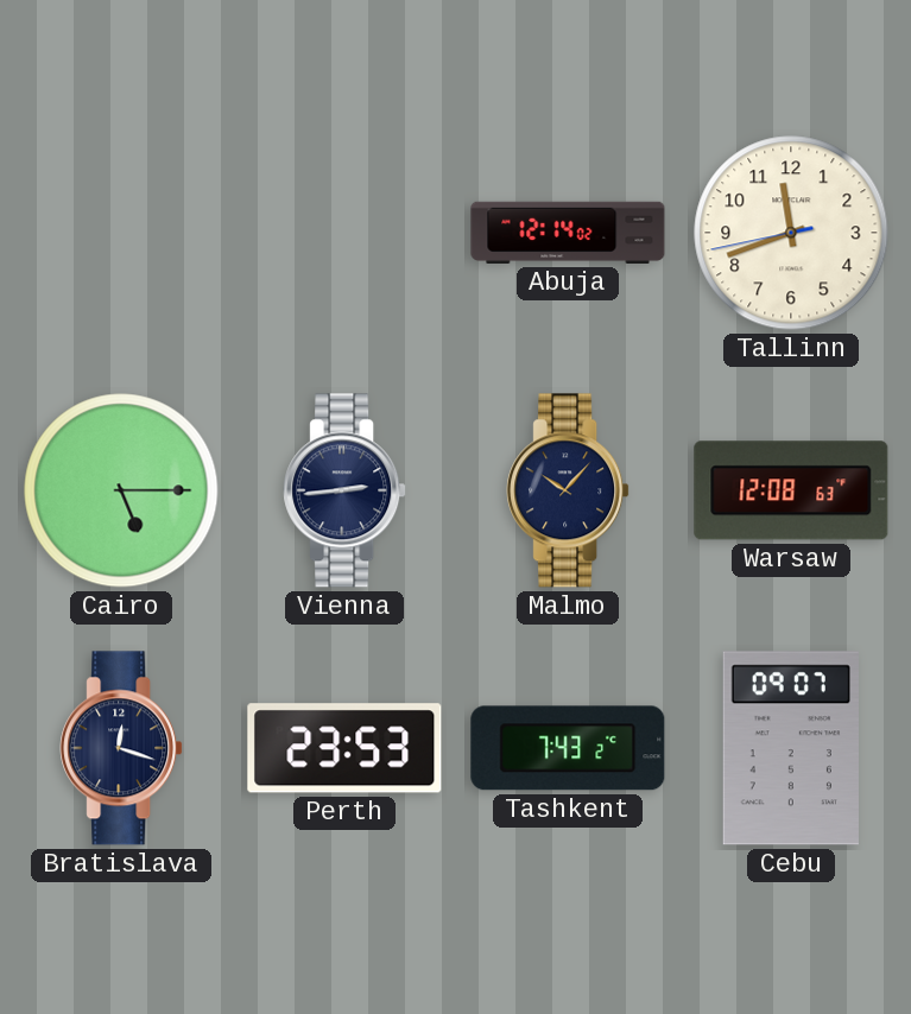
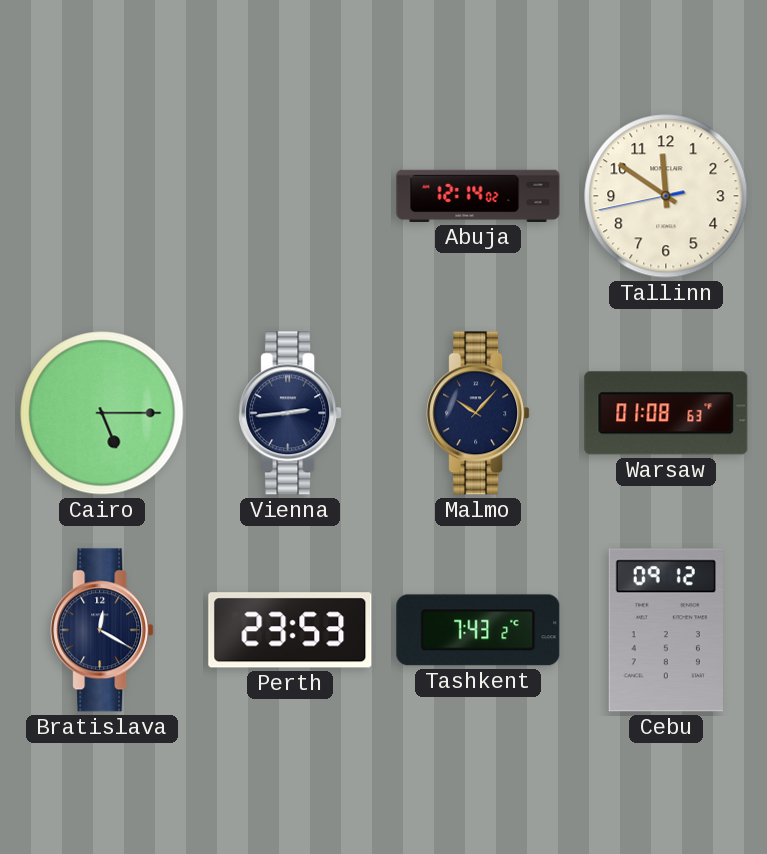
Tallinn: 11:41 -> 11:50
Warsaw: 12:08 -> 01:08
Bratislava: 12:18 -> 12:20
Cebu: 09:07 -> 09:12
